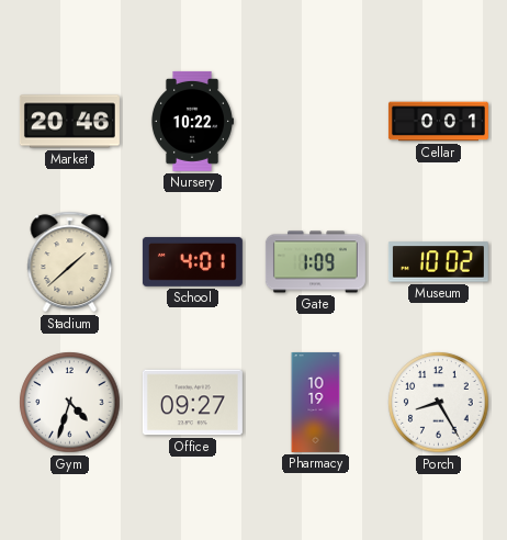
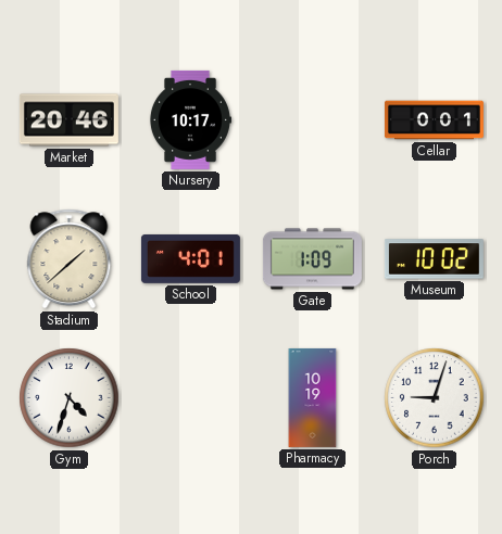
Nursery: 10:22 -> 10:17
Office: 09:27 -> none
Porch: 8:25 -> 9:03
